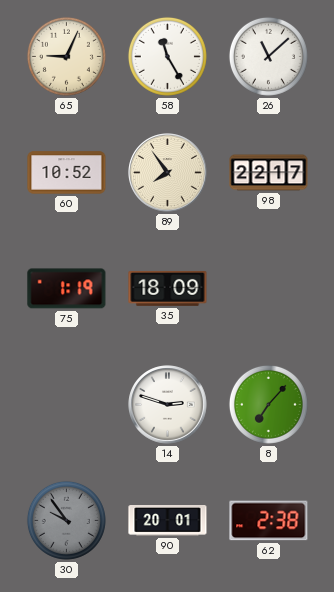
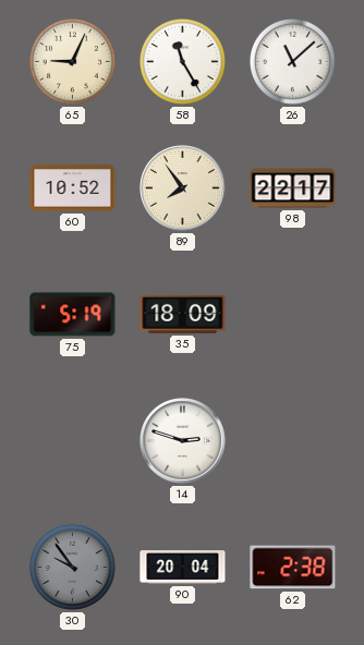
75: 1:19 -> 5:19
8: 7:07 -> none
90: 20:01 -> 20:04
